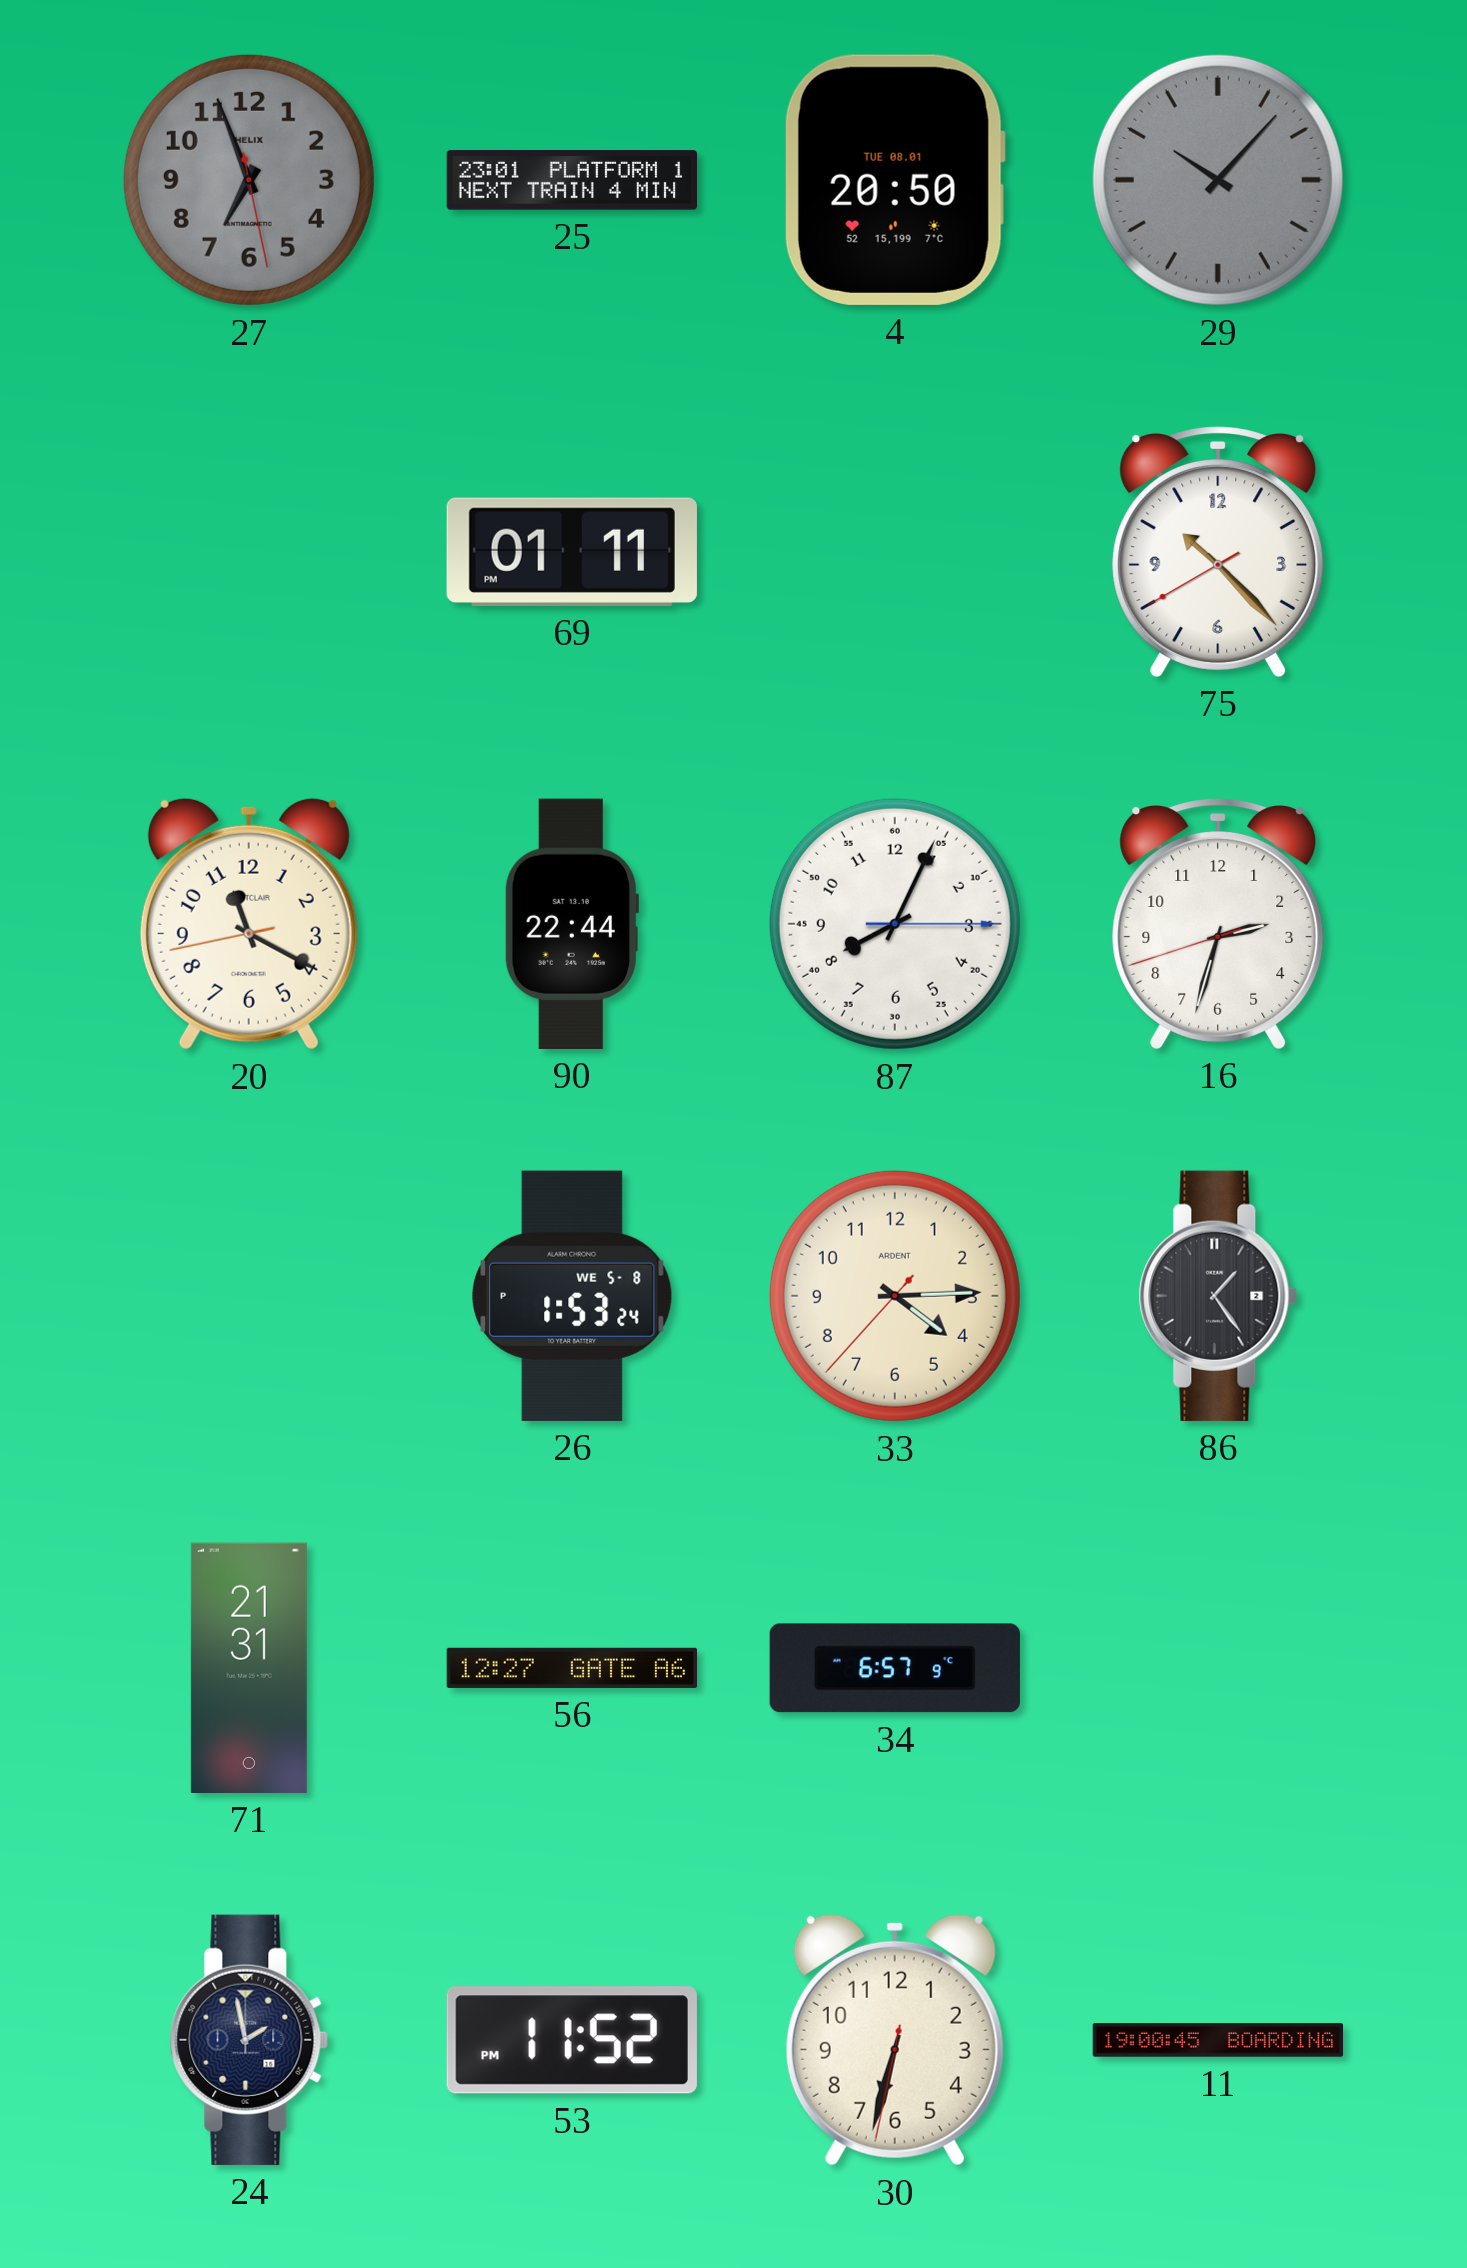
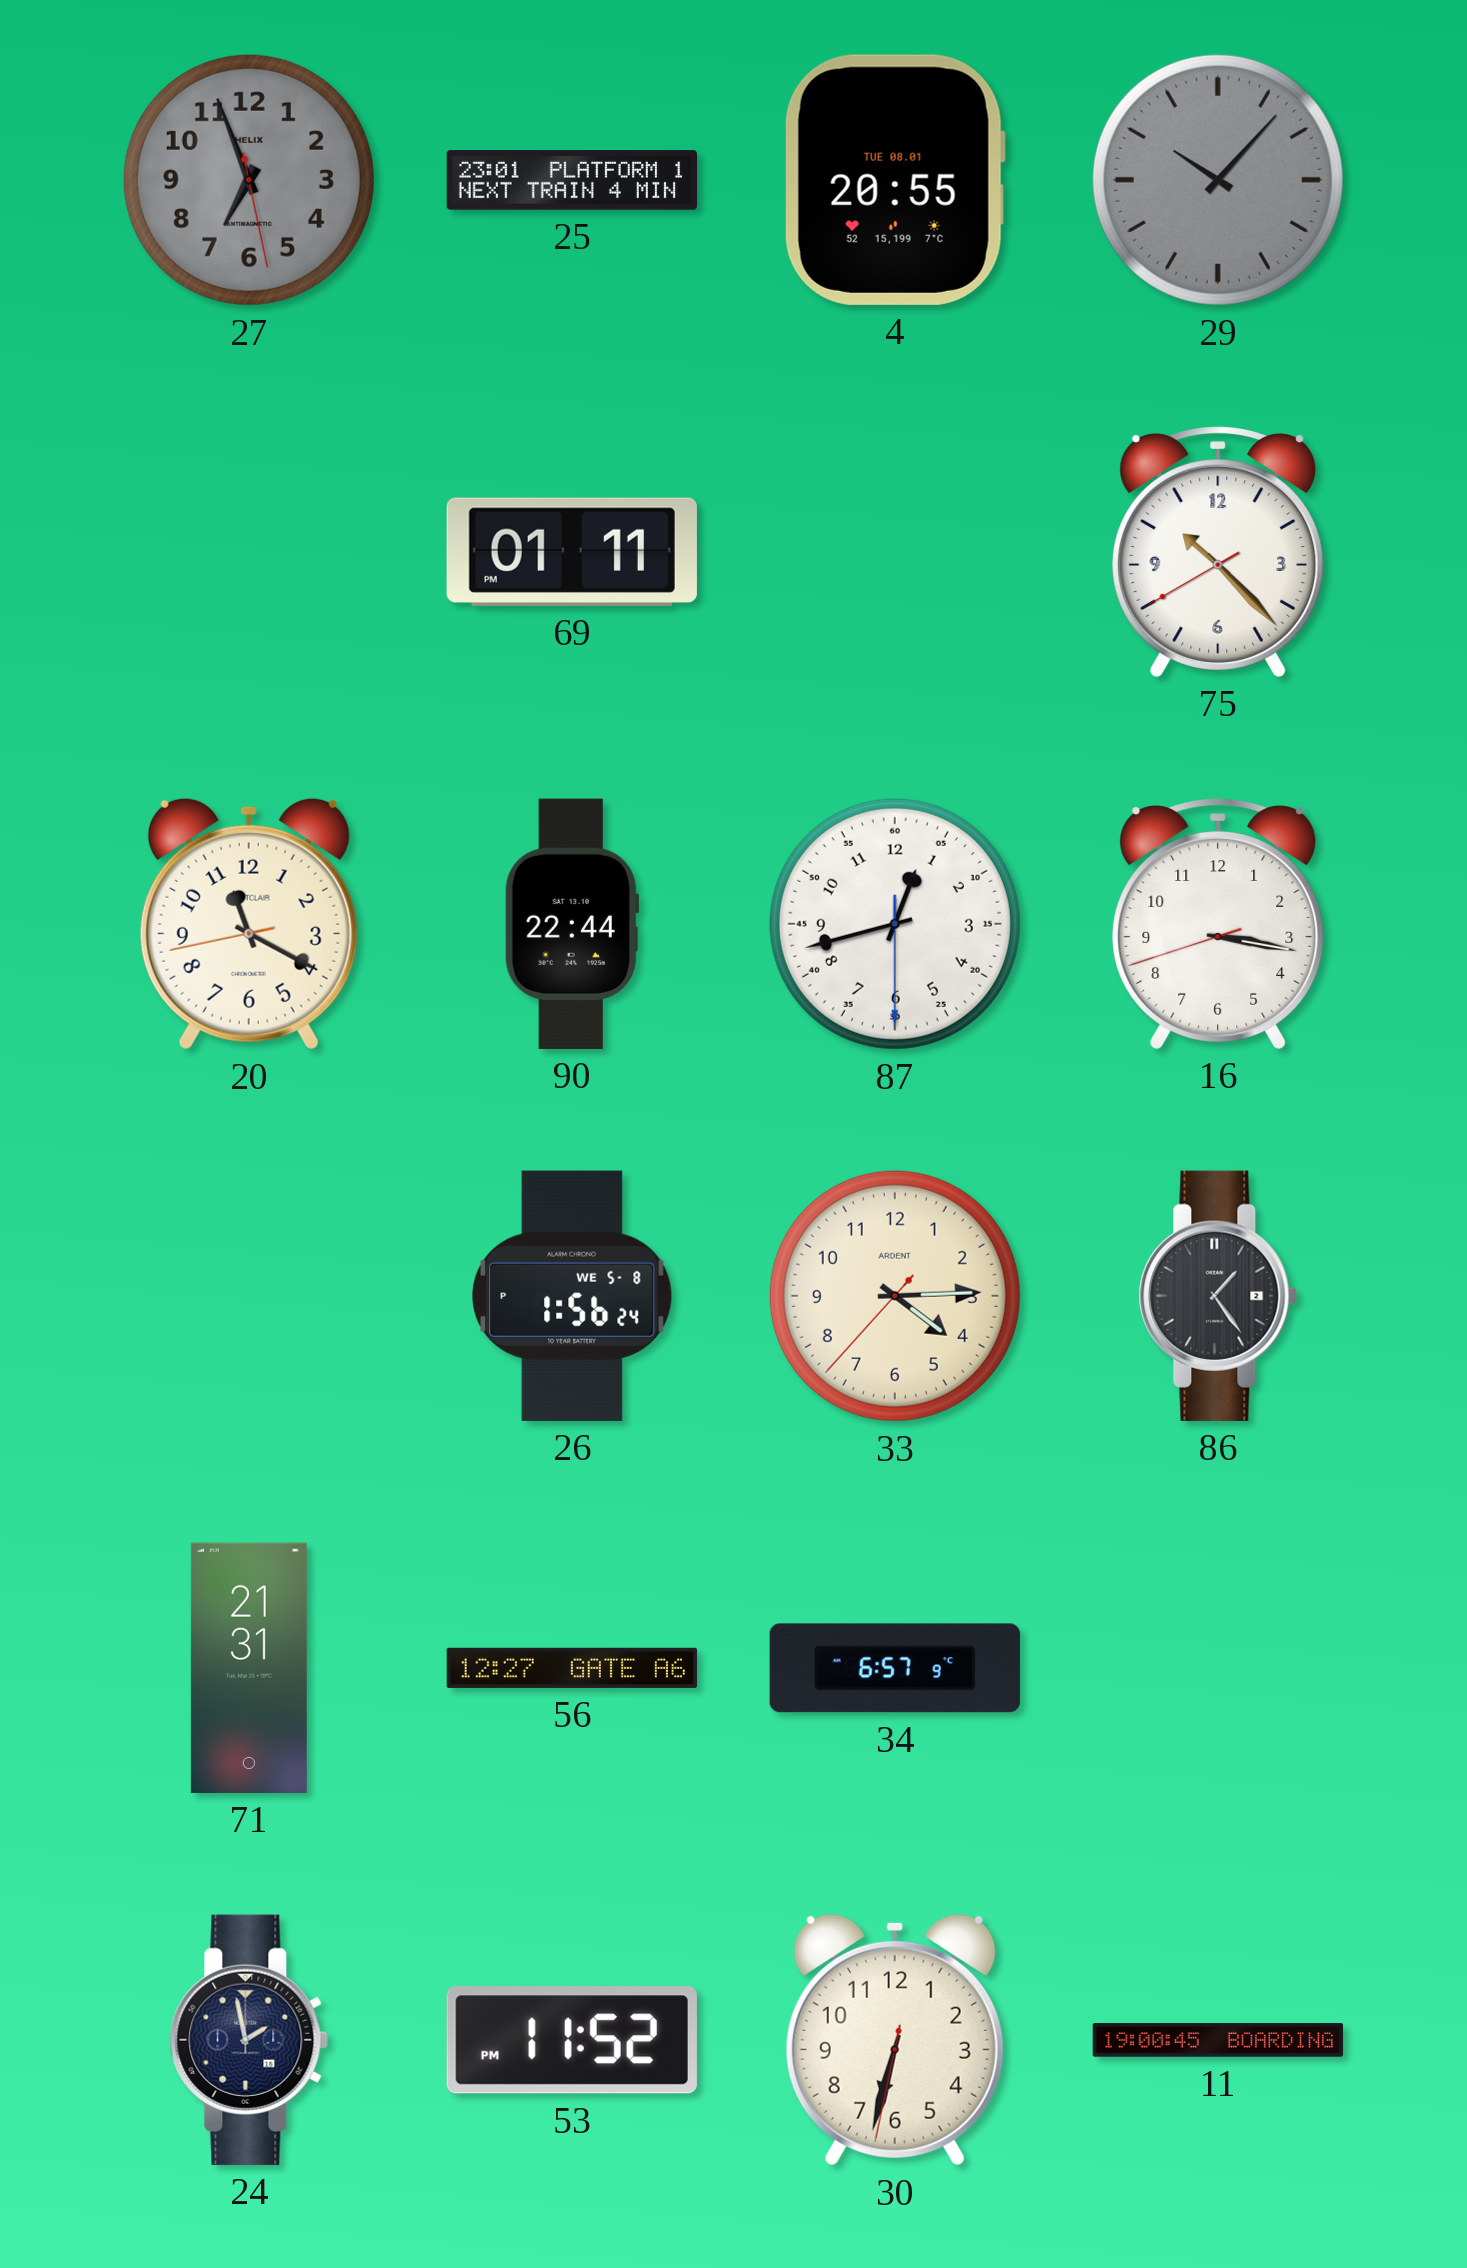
4: 20:50 -> 20:55
87: 8:04 -> 12:42
16: 2:32 -> 3:16
26: 1:53 -> 1:56
